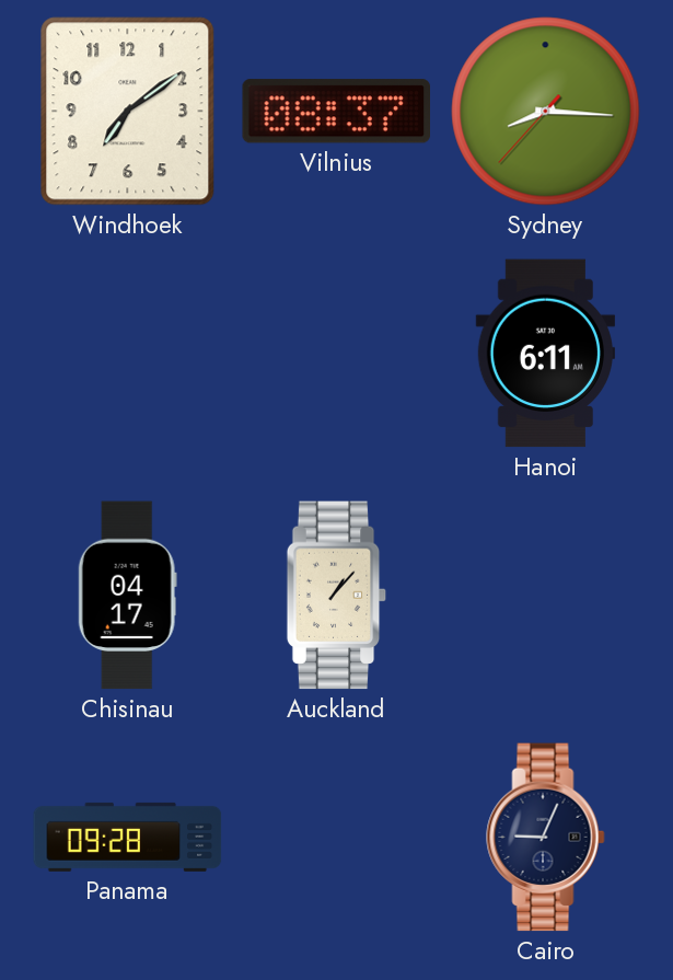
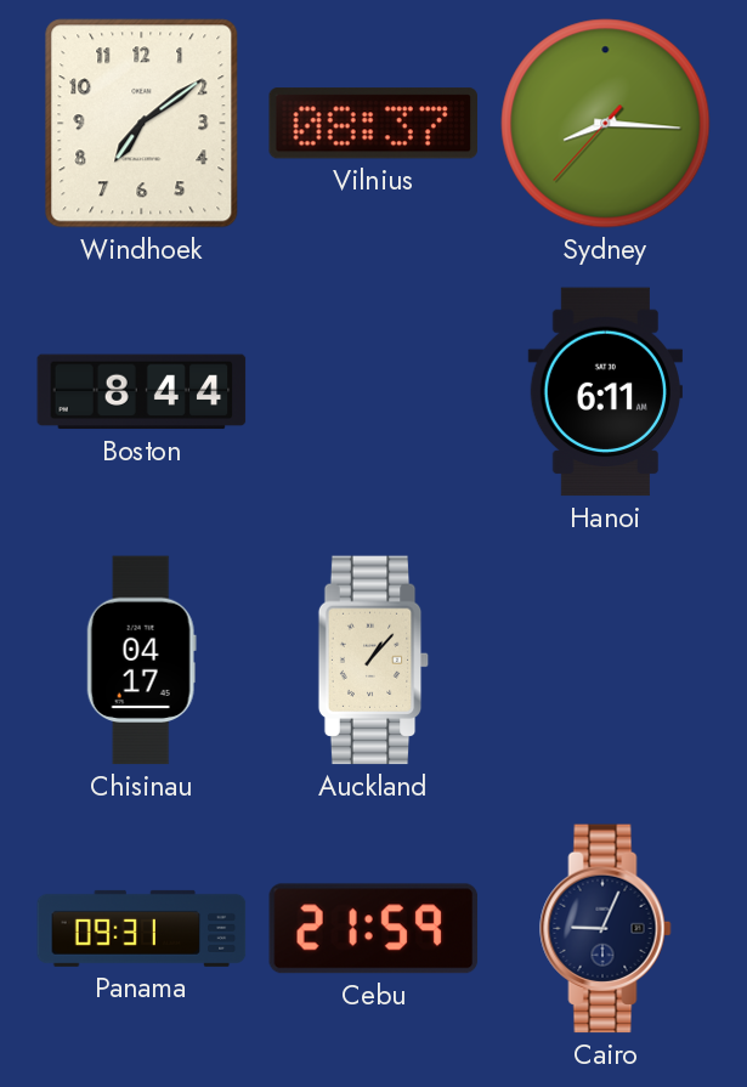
Boston: none -> 8:44
Panama: 09:28 -> 09:31
Cebu: none -> 21:59
